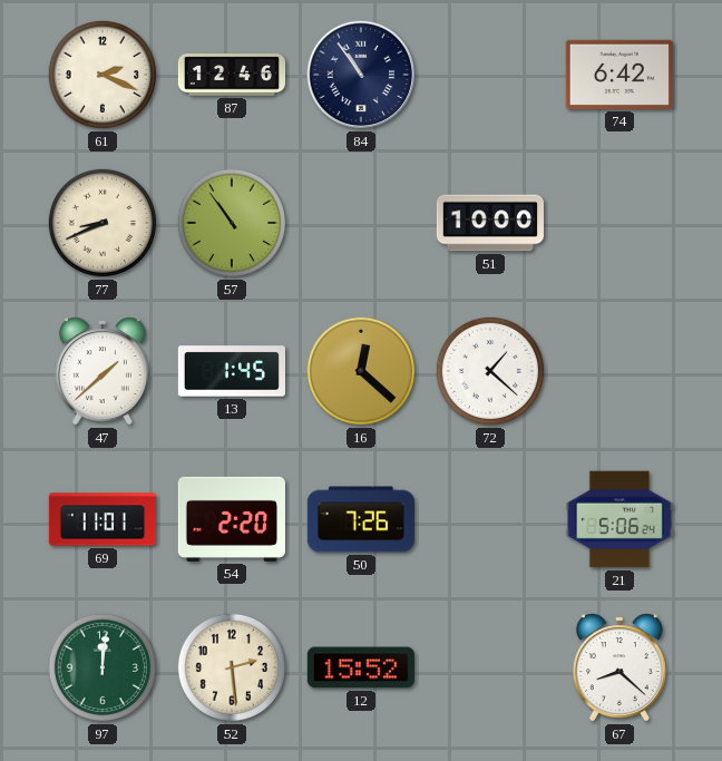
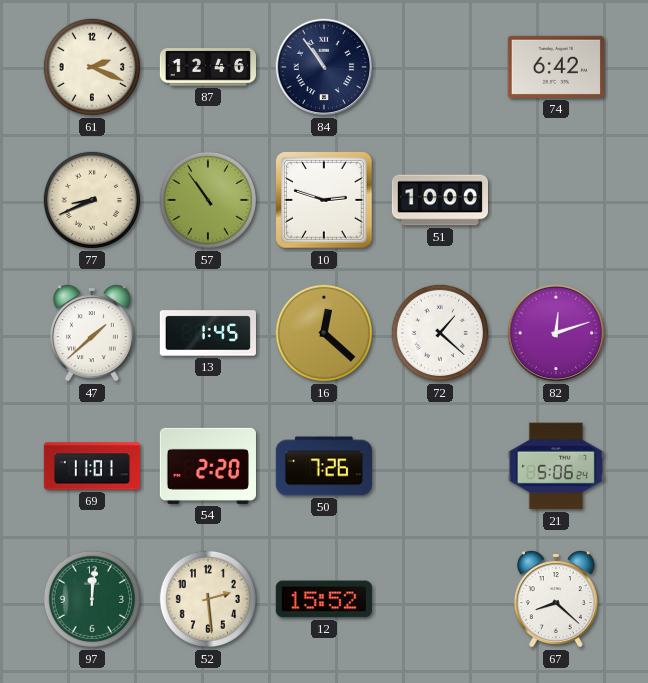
10: none -> 2:48
82: none -> 12:12
